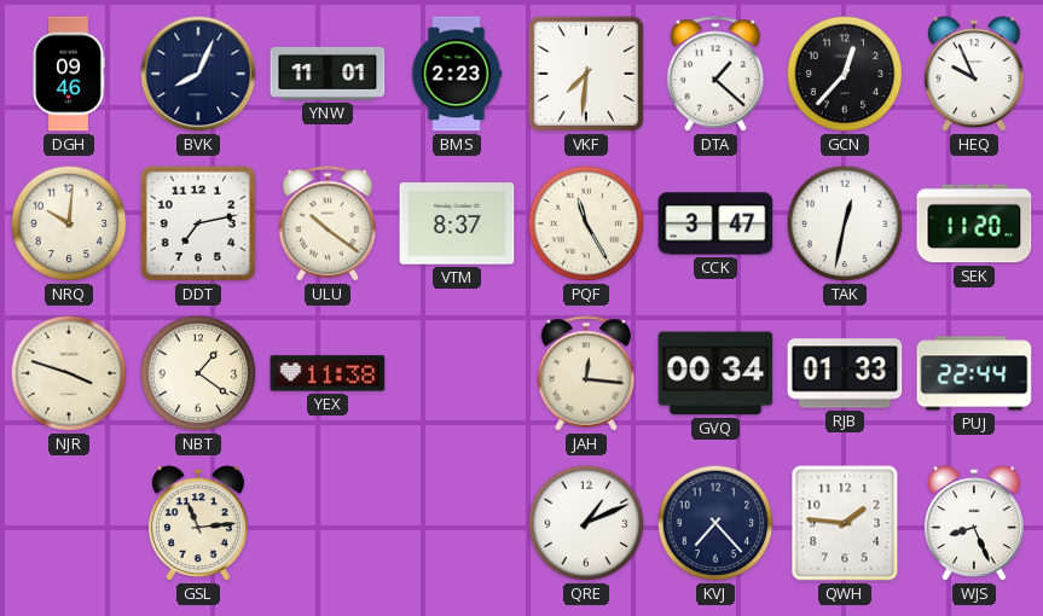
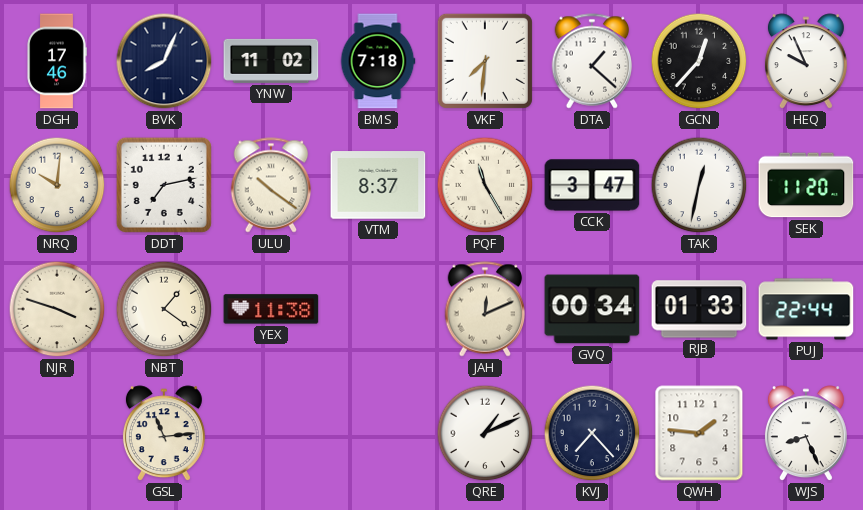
DGH: 09:46 -> 17:46
YNW: 11:01 -> 11:02
BMS: 2:23 -> 7:18
JAH: 12:16 -> 12:11
